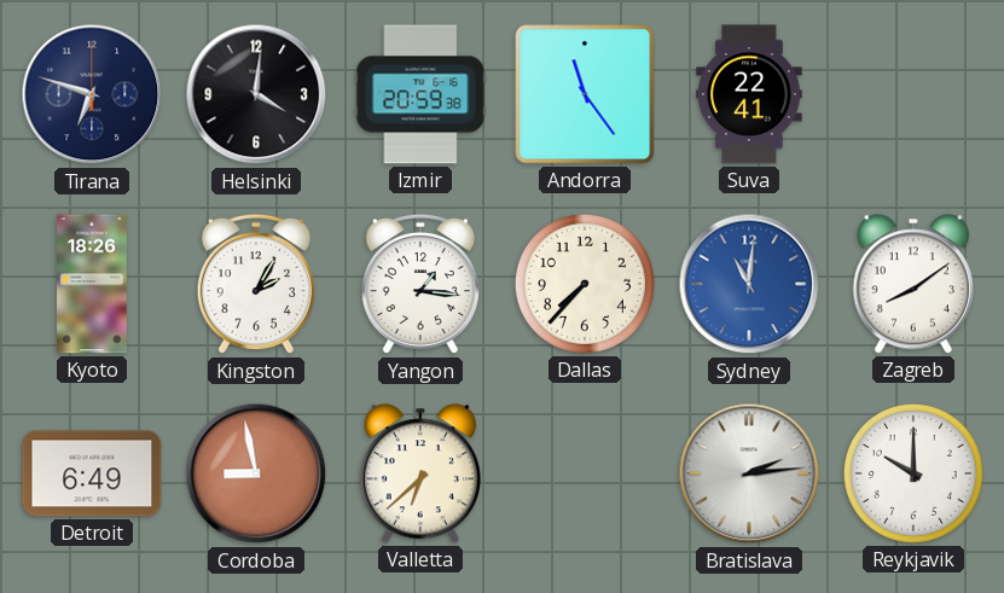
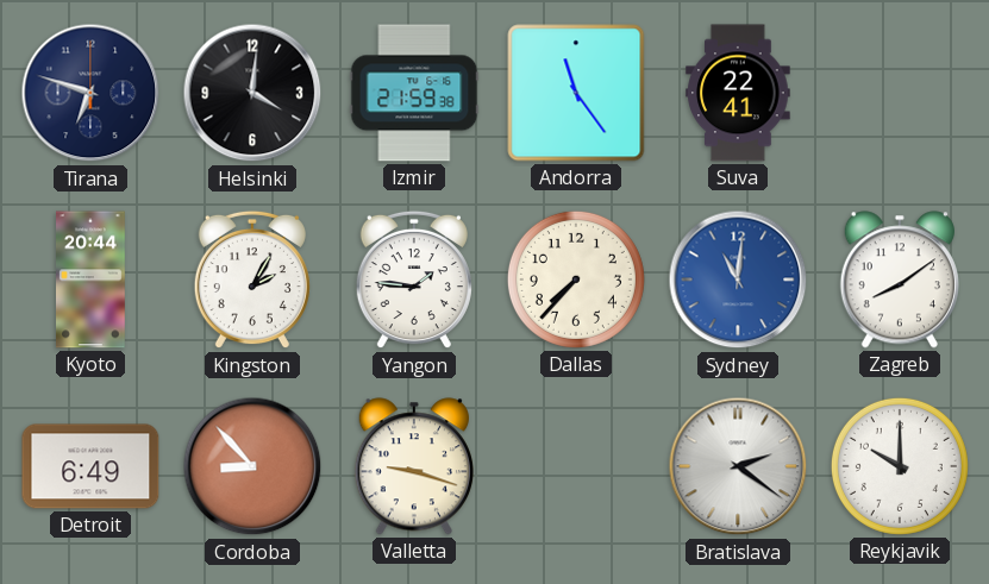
Izmir: 20:59 -> 21:59
Kyoto: 18:26 -> 20:44
Yangon: 1:16 -> 1:46
Cordoba: 8:58 -> 8:53
Valletta: 6:38 -> 9:18
Bratislava: 2:14 -> 2:21
